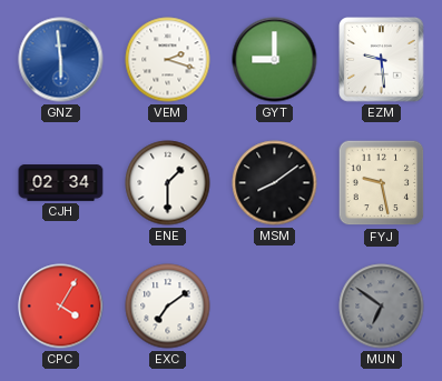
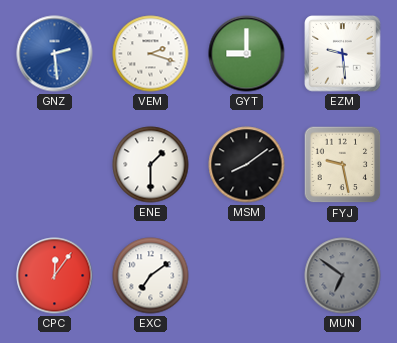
GNZ: 5:59 -> 2:29
CJH: 02:34 -> none
CPC: 4:05 -> 12:06
